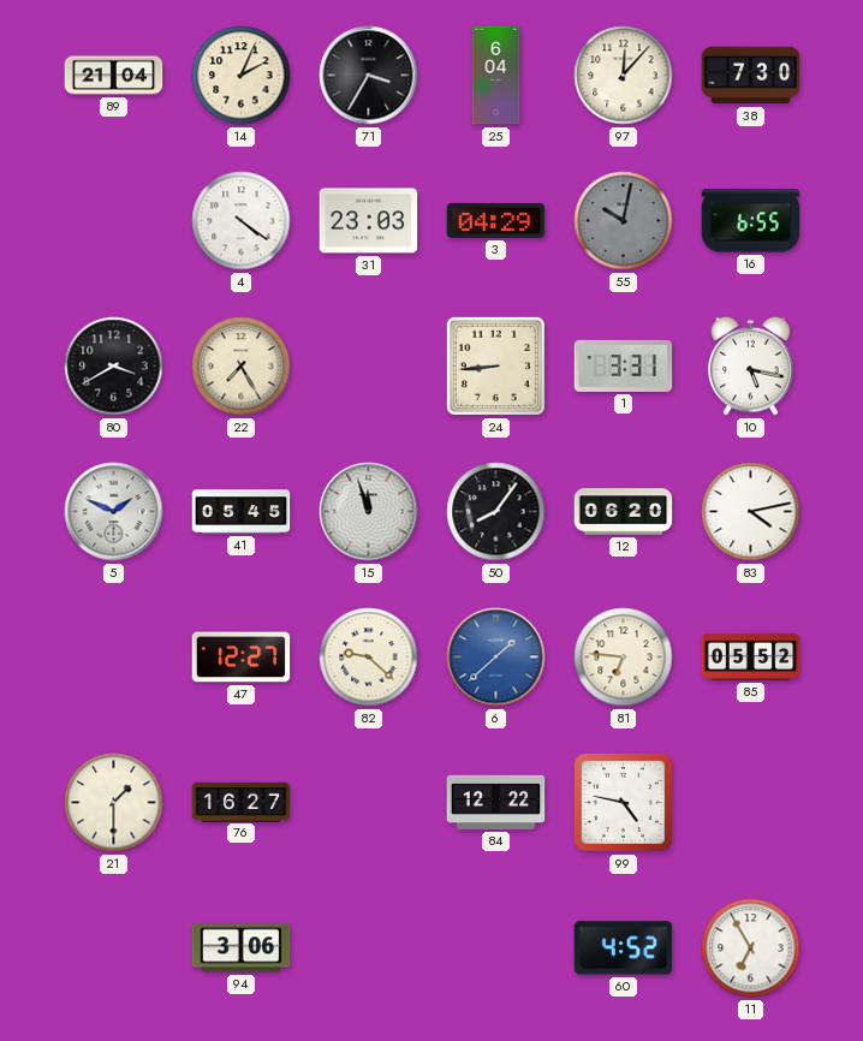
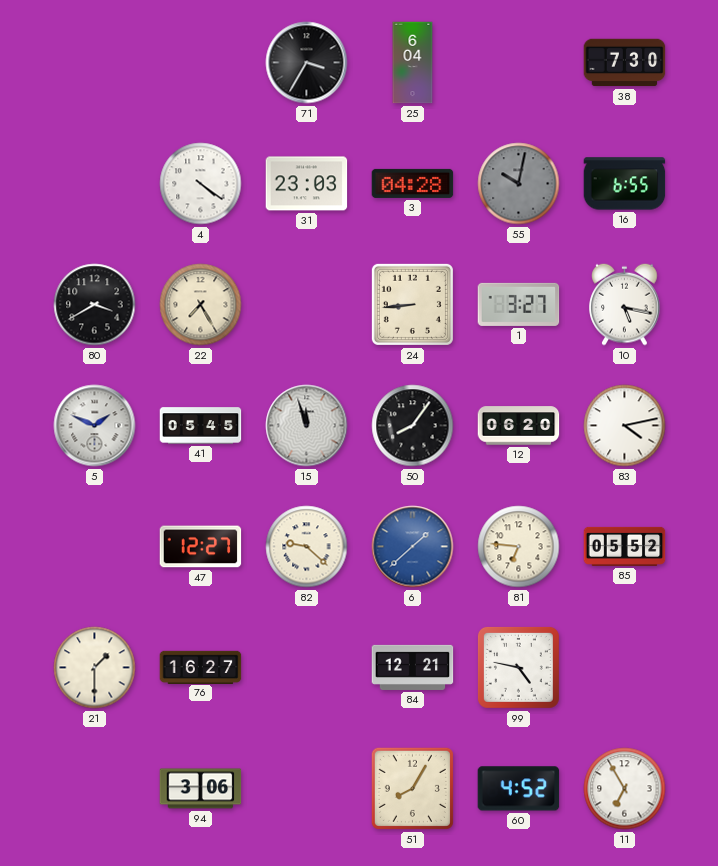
89: 21:04 -> none
14: 2:04 -> none
97: 12:07 -> none
3: 04:29 -> 04:28
1: 3:31 -> 3:27
84: 12:22 -> 12:21
51: none -> 8:05
